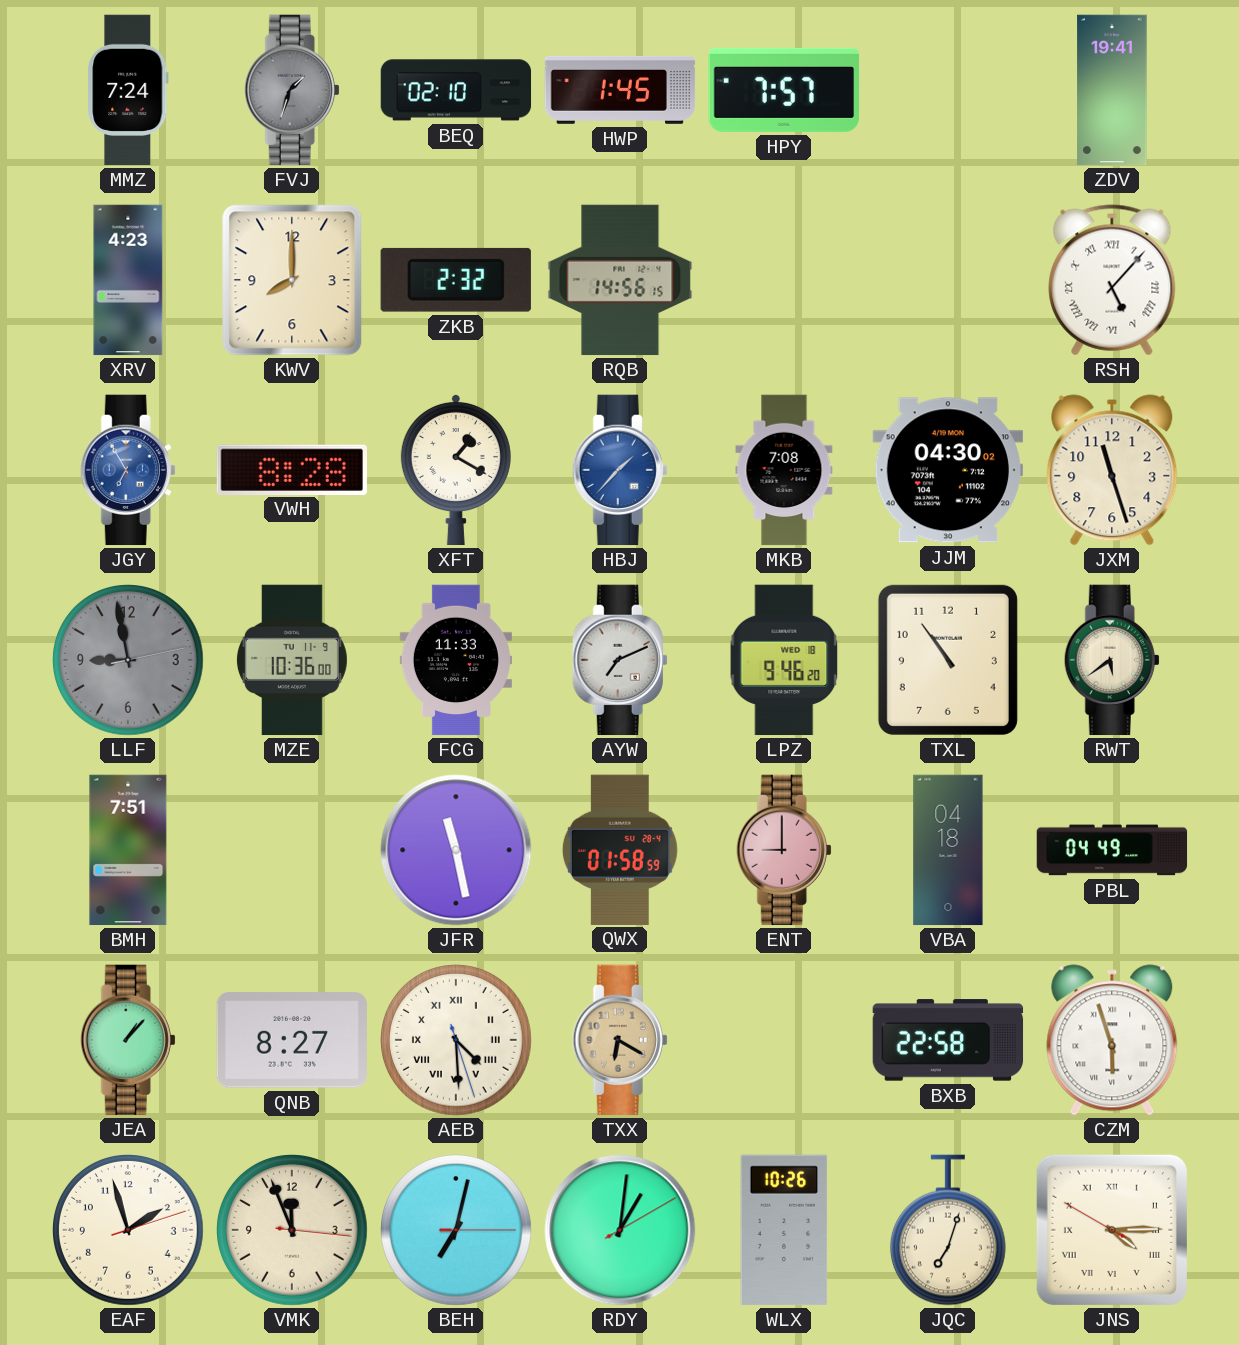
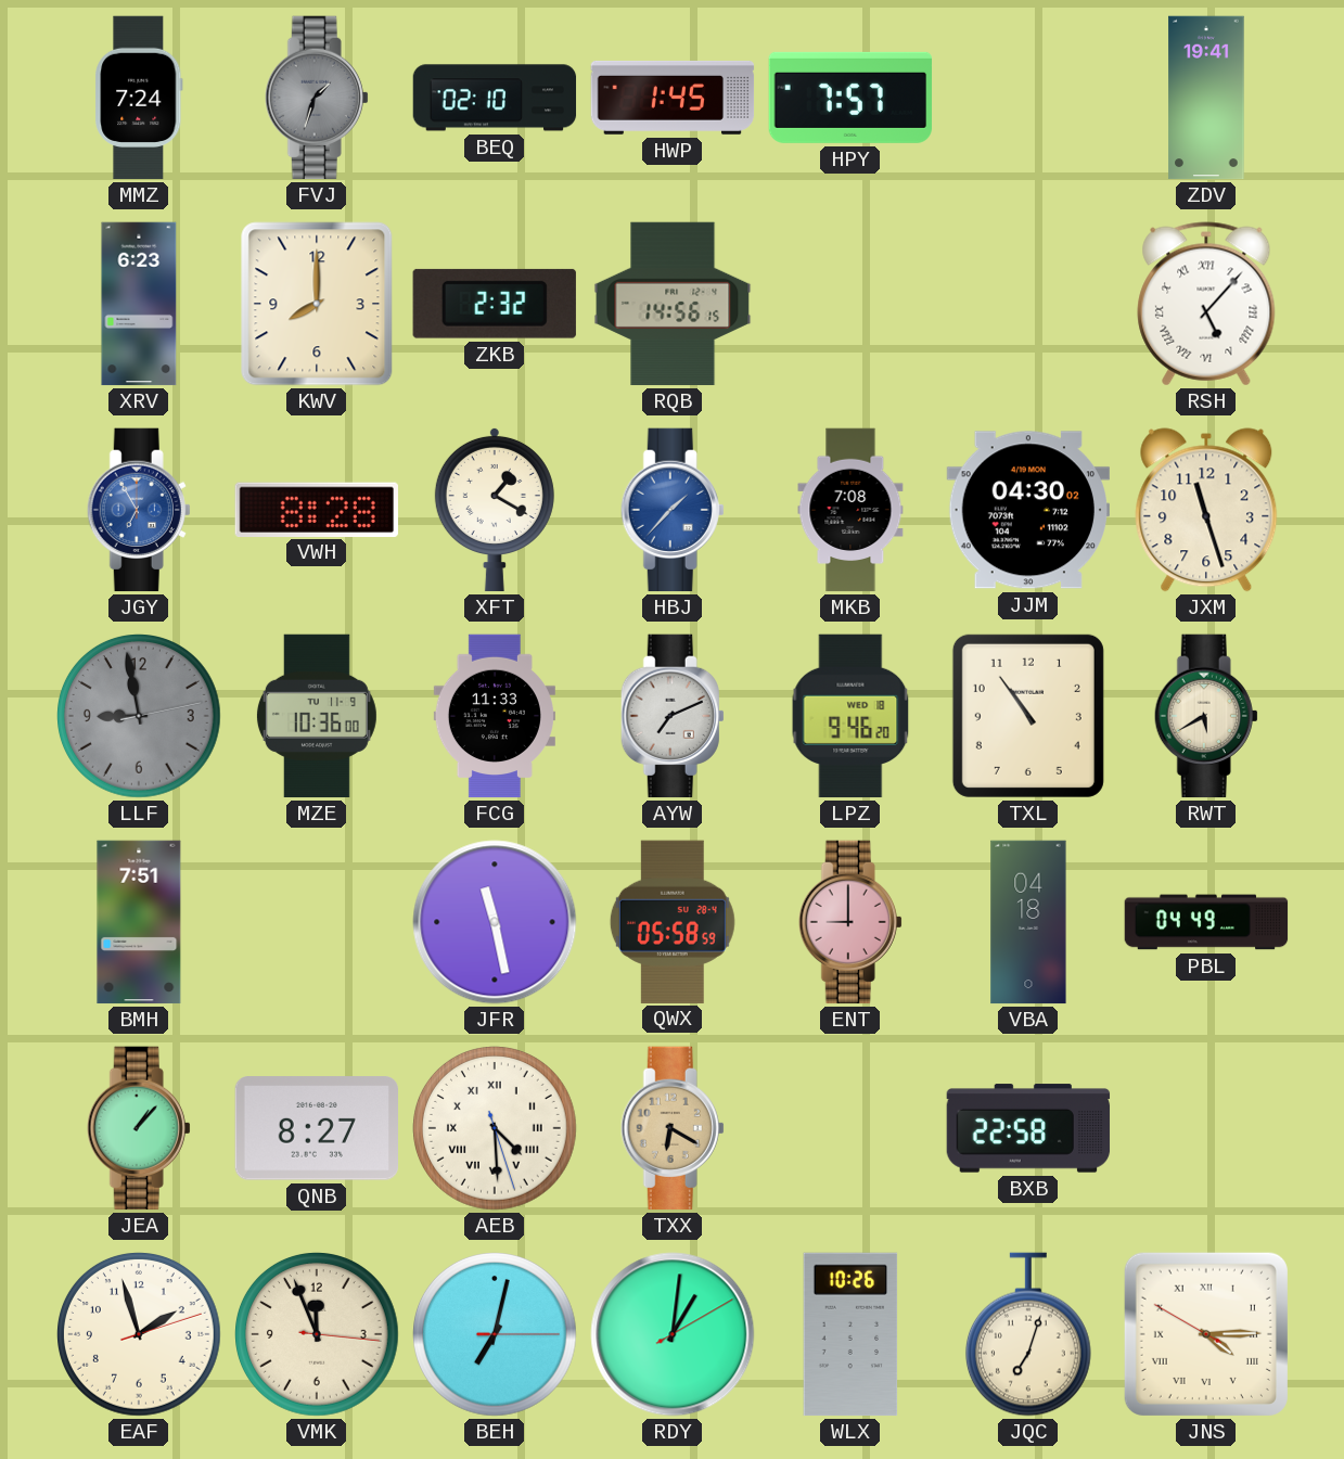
XRV: 4:23 -> 6:23
RWT: 5:39 -> 5:40
QWX: 01:58 -> 05:58
CZM: 5:57 -> none
